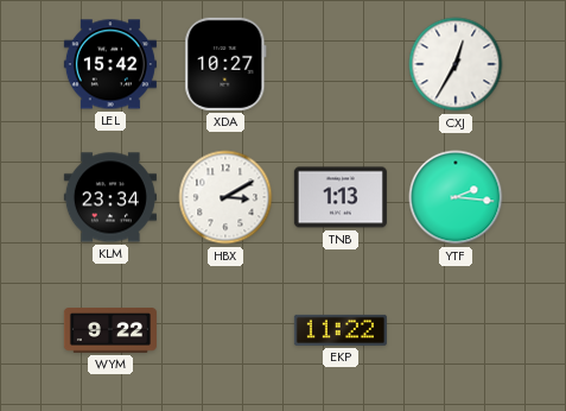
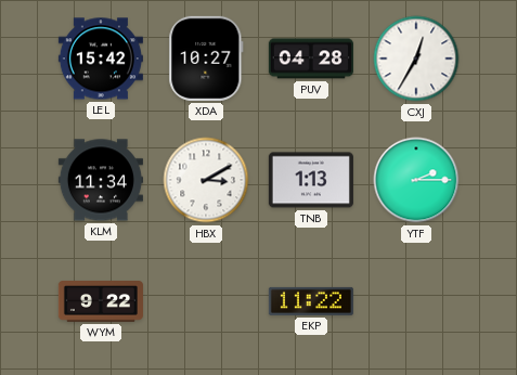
PUV: none -> 04:28
KLM: 23:34 -> 11:34
YTF: 2:16 -> 2:15
